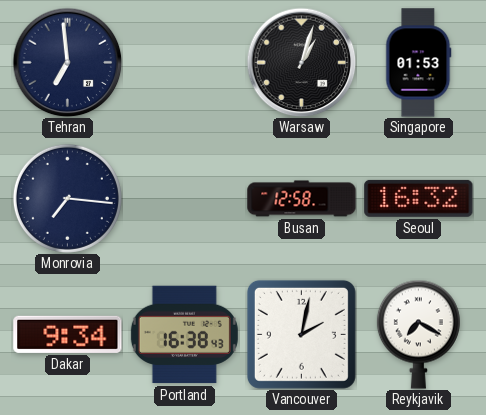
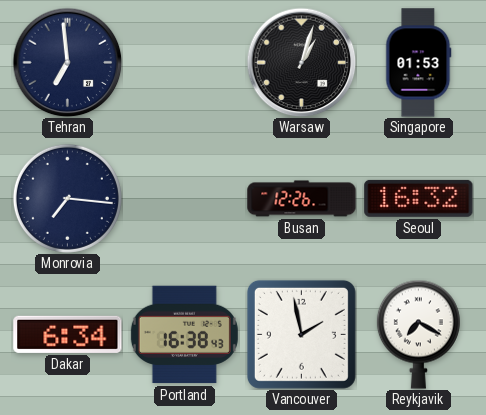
Busan: 12:58 -> 12:26
Dakar: 9:34 -> 6:34
Vancouver: 2:02 -> 1:58
